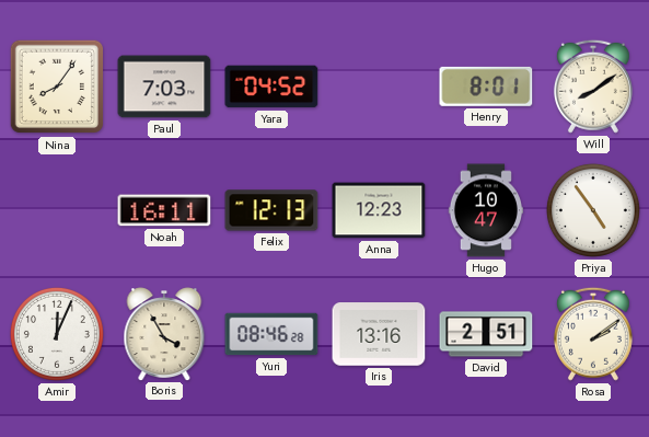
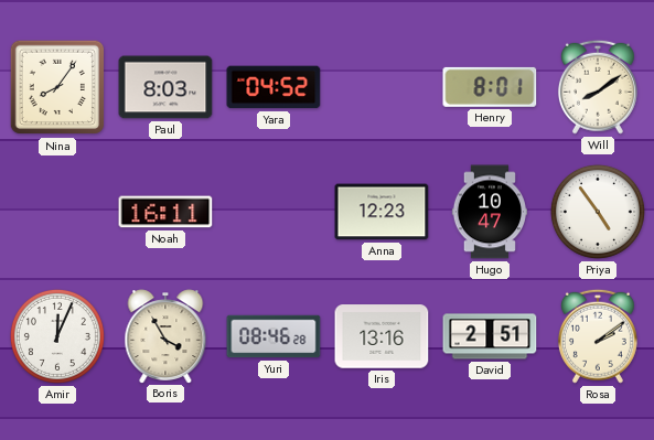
Paul: 7:03 -> 8:03
Felix: 12:13 -> none
